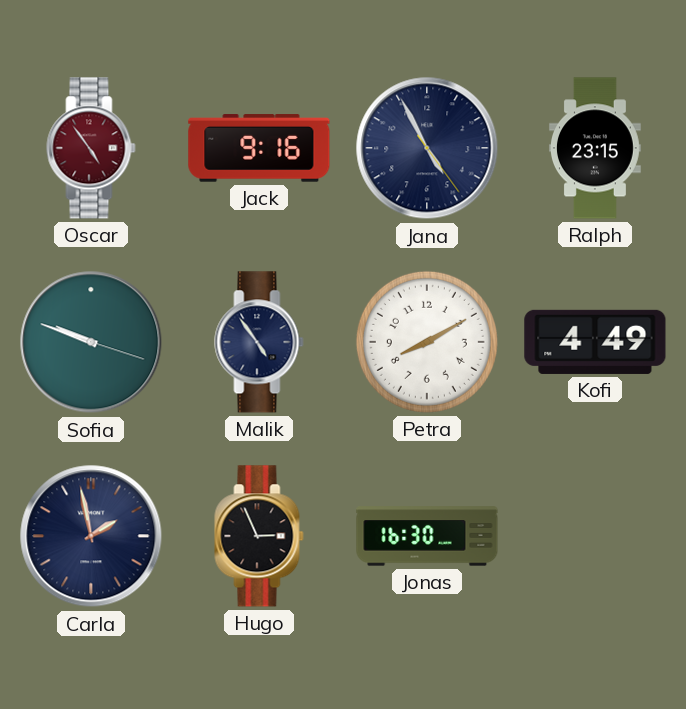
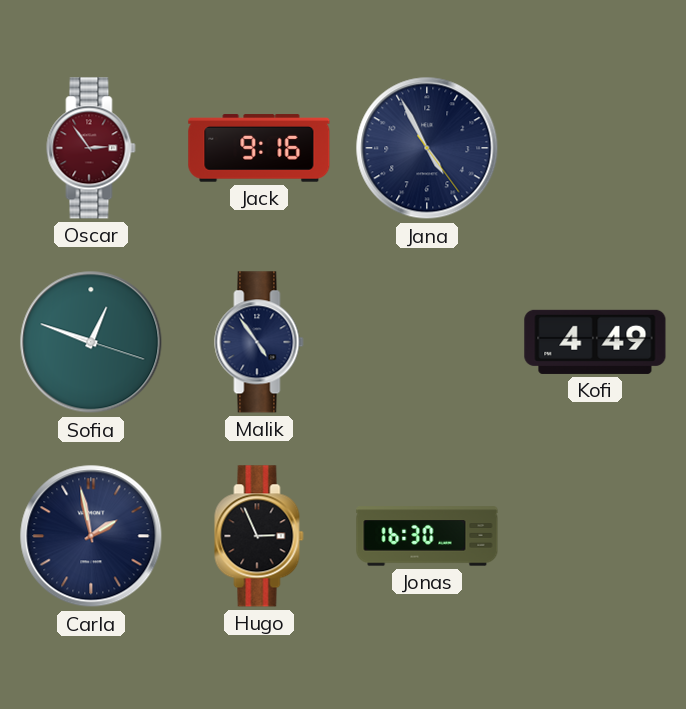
Oscar: 4:54 -> 2:54
Ralph: 23:15 -> none
Sofia: 9:48 -> 12:48
Petra: 8:10 -> none
